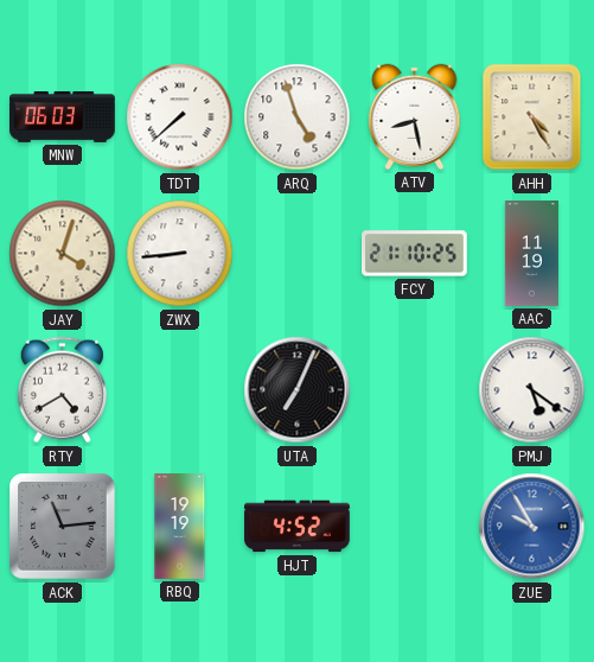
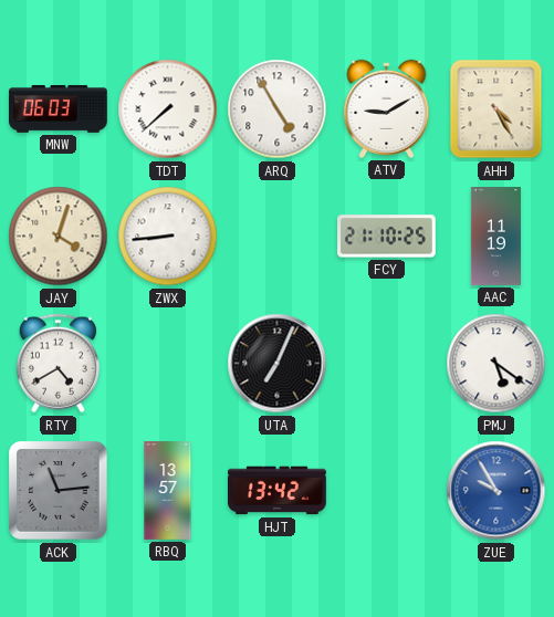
ARQ: 4:57 -> 4:55
ATV: 8:28 -> 9:10
RBQ: 19:19 -> 13:57
HJT: 4:52 -> 13:42
